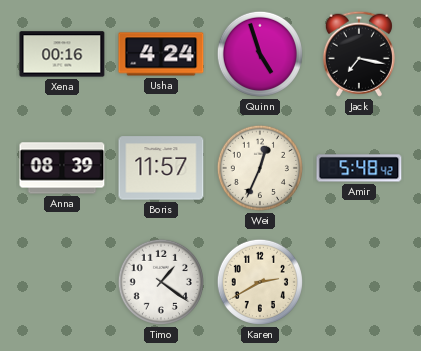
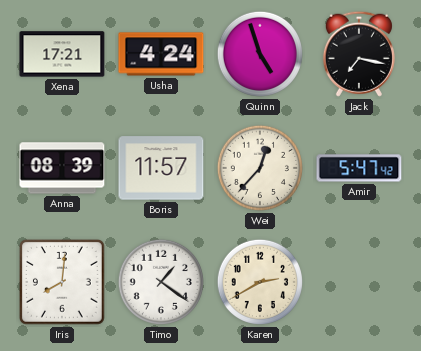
Xena: 00:16 -> 17:21
Wei: 12:34 -> 12:37
Amir: 5:48 -> 5:47
Iris: none -> 8:01
